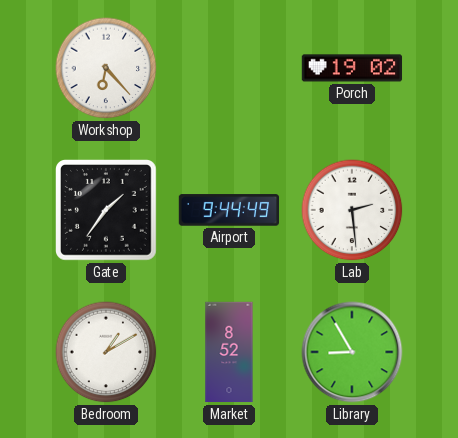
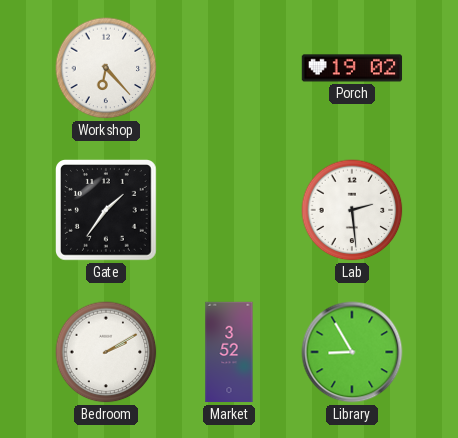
Airport: 9:44 -> none
Bedroom: 1:10 -> 2:10
Market: 8:52 -> 3:52
